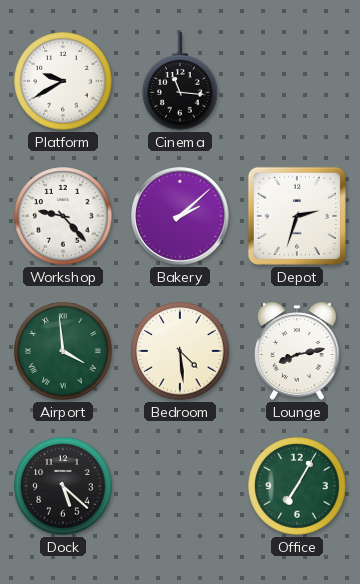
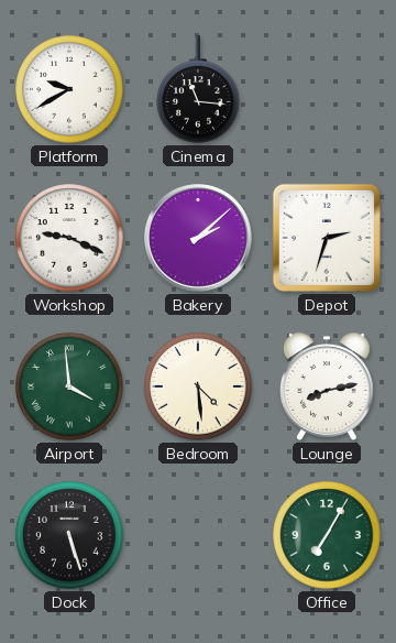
Workshop: 9:23 -> 9:19
Dock: 5:22 -> 5:27
